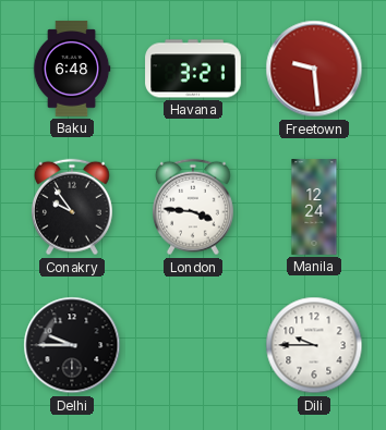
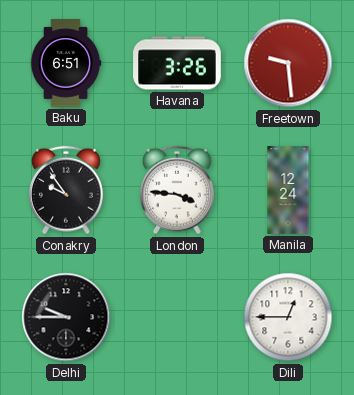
Baku: 6:48 -> 6:51
Havana: 3:21 -> 3:26
Dili: 9:45 -> 12:45
